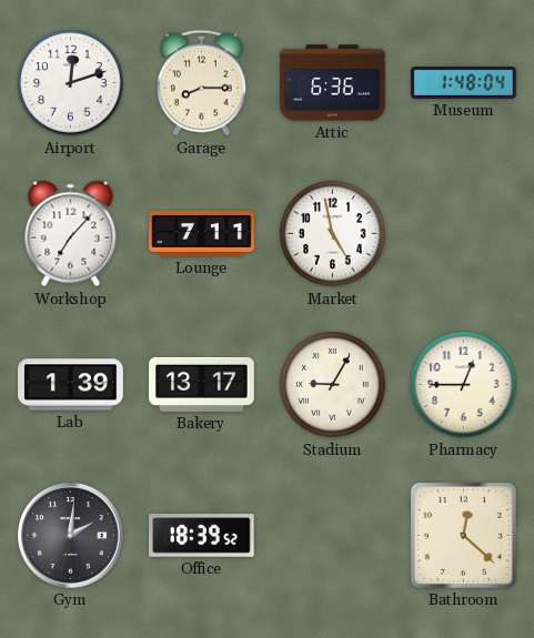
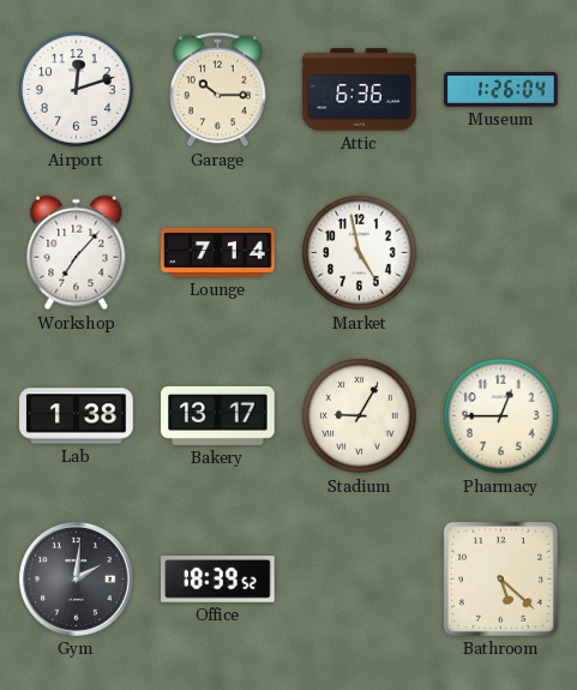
Garage: 8:15 -> 10:15
Museum: 1:48 -> 1:26
Lounge: 7:11 -> 7:14
Lab: 1:39 -> 1:38
Bathroom: 12:22 -> 5:22
